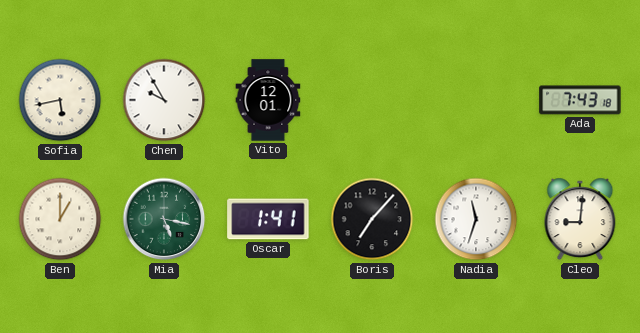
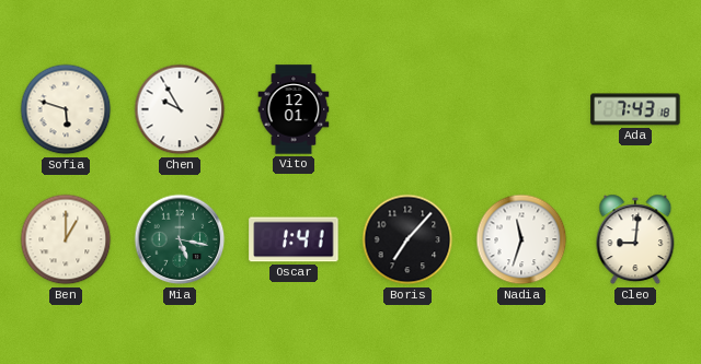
Sofia: 5:43 -> 5:48
